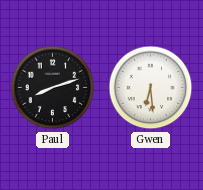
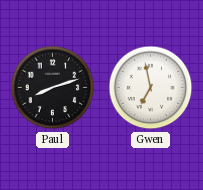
Gwen: 6:29 -> 6:58
